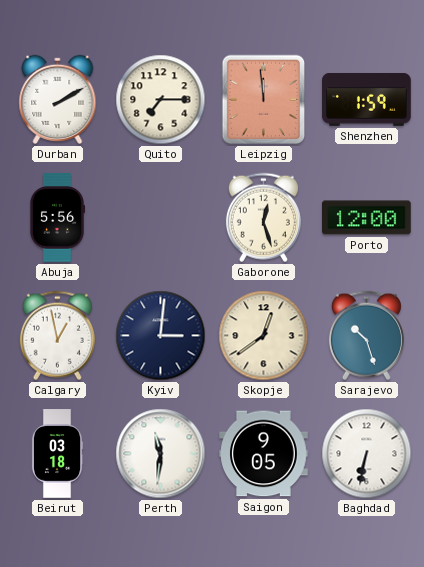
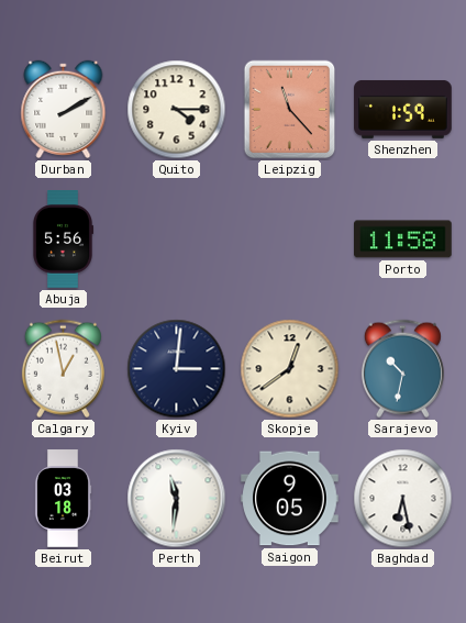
Quito: 7:15 -> 4:15
Leipzig: 11:59 -> 11:23
Gaborone: 12:27 -> none
Porto: 12:00 -> 11:58
Sarajevo: 10:27 -> 10:32
Baghdad: 6:32 -> 6:28
